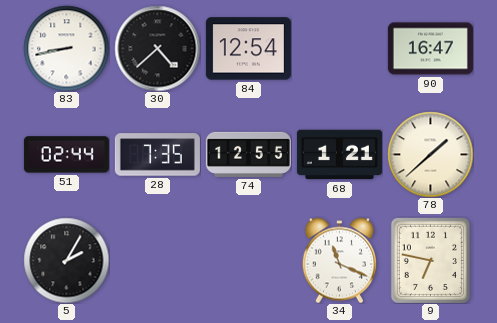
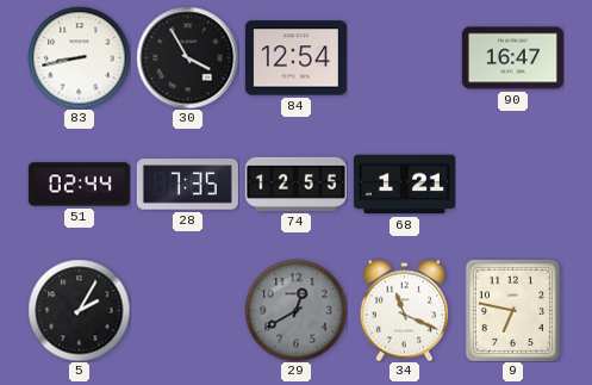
30: 4:38 -> 3:55
78: 1:38 -> none
29: none -> 12:40
